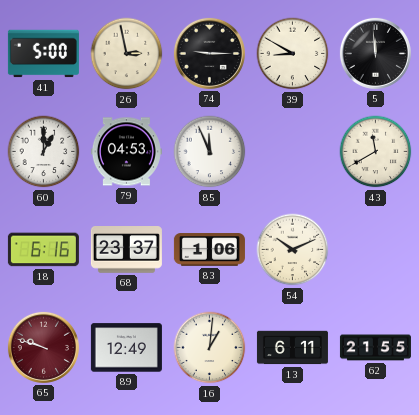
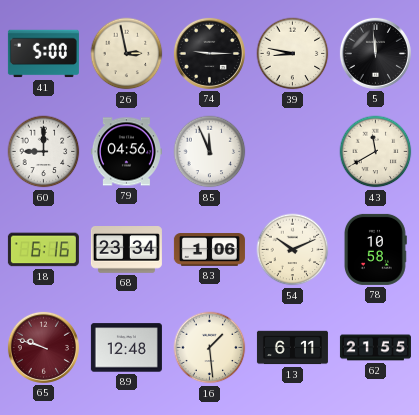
39: 8:50 -> 8:47
60: 1:00 -> 9:00
79: 04:53 -> 04:56
68: 23:37 -> 23:34
78: none -> 10:58
89: 12:49 -> 12:48
16: 1:01 -> 1:29
